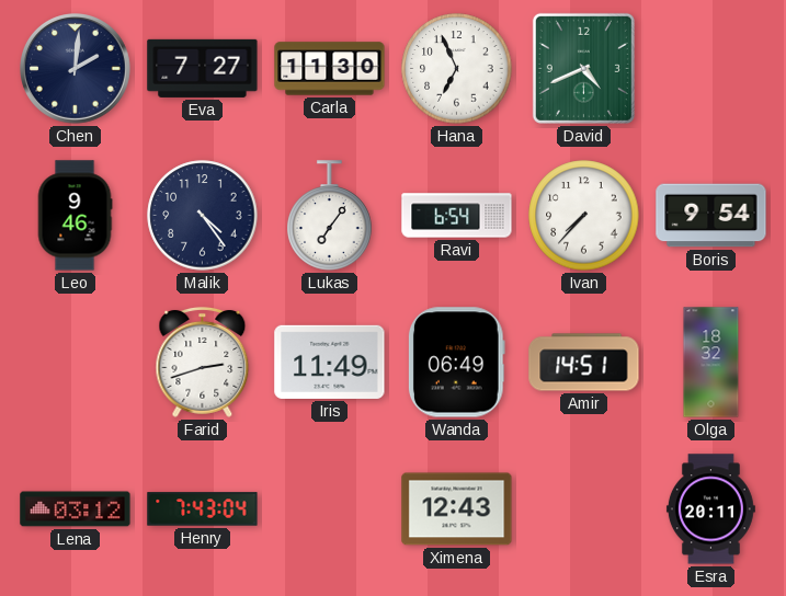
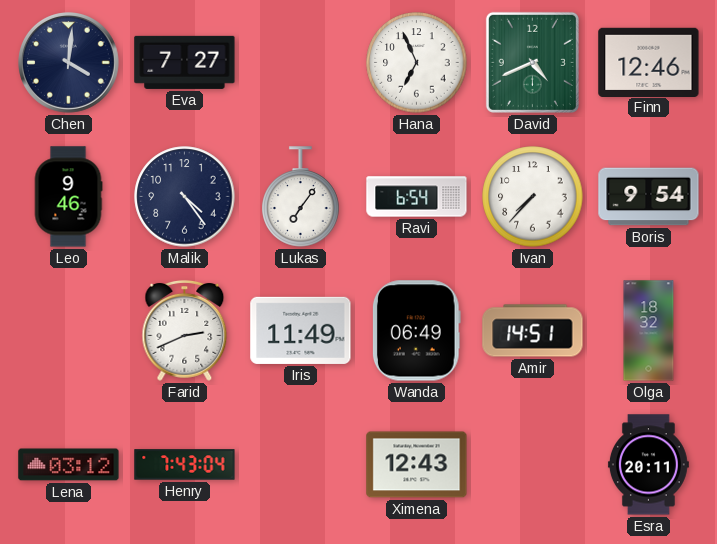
Chen: 2:01 -> 4:01
Carla: 11:30 -> none
Finn: none -> 12:46
Farid: 2:42 -> 2:41
